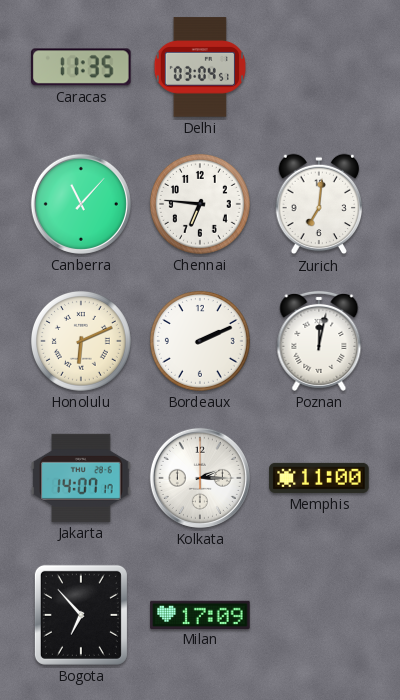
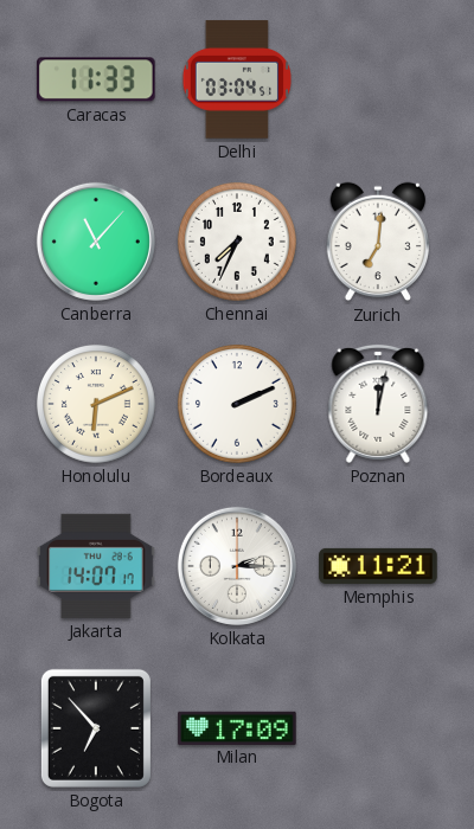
Caracas: 11:35 -> 11:33
Chennai: 6:46 -> 7:34
Memphis: 11:00 -> 11:21
